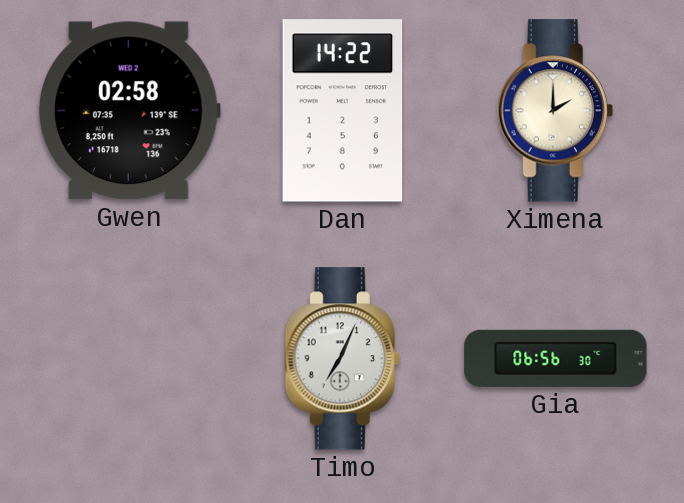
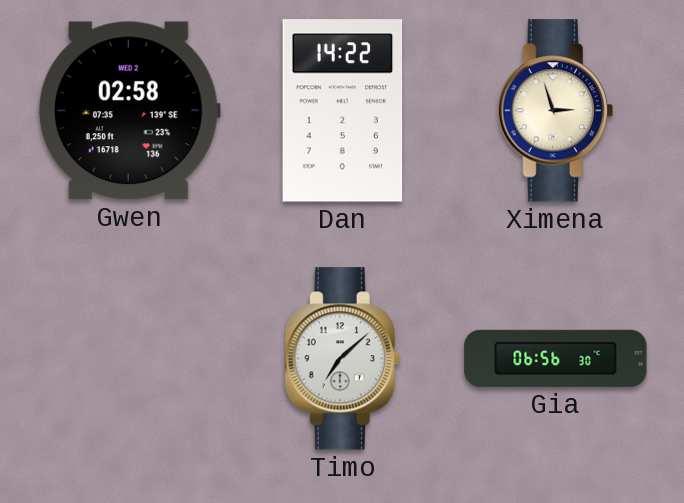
Ximena: 2:00 -> 2:57
Timo: 7:04 -> 7:08
